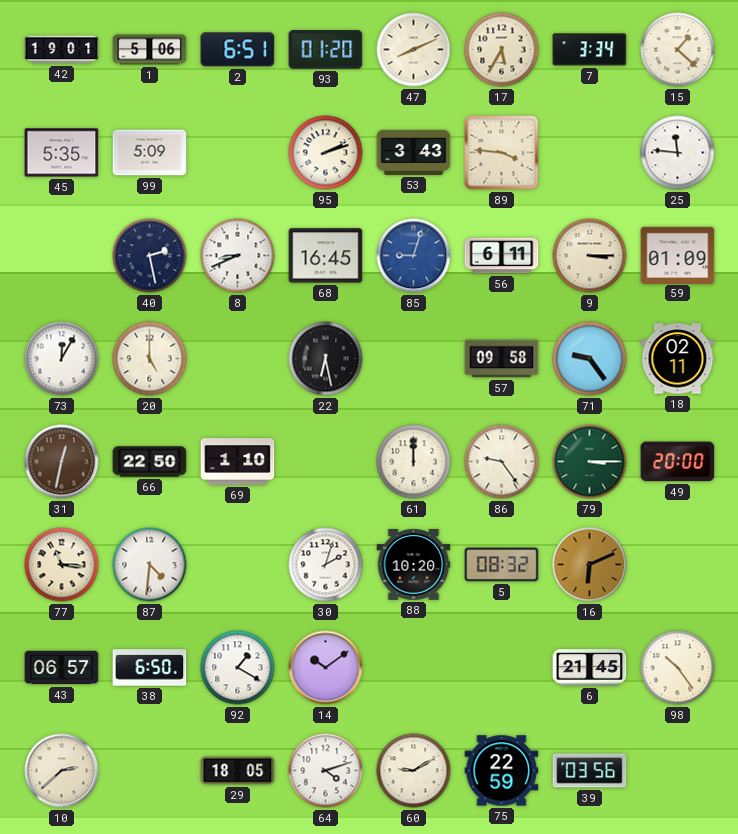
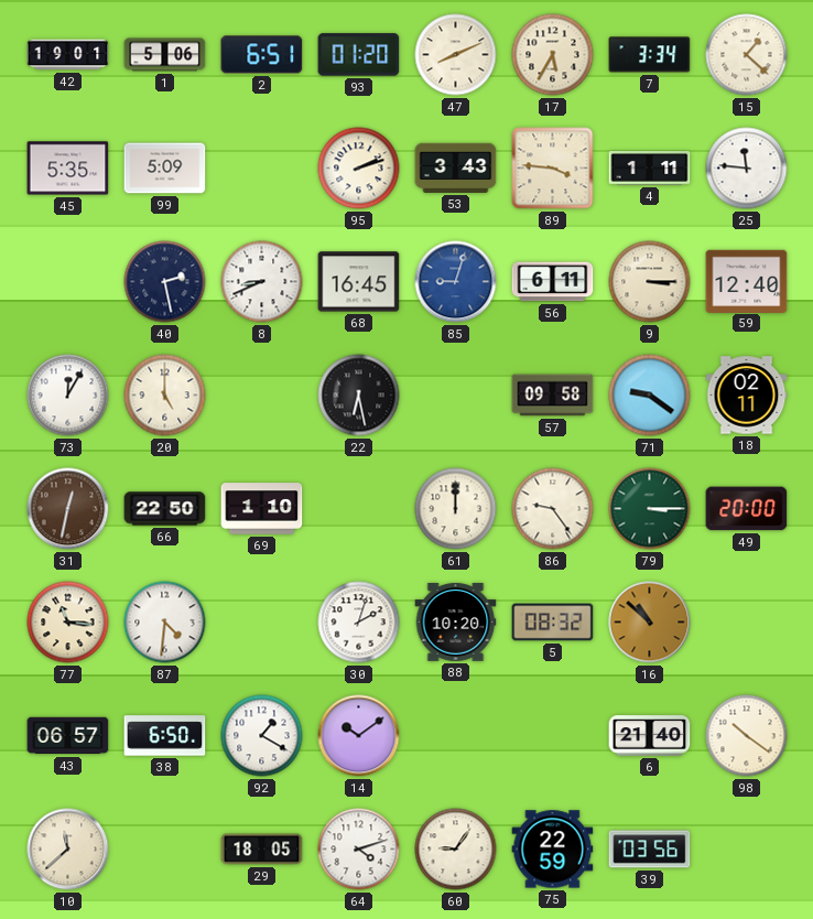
4: none -> 1:11
59: 01:09 -> 12:40
71: 9:24 -> 9:21
16: 6:11 -> 10:52
6: 21:45 -> 21:40
98: 10:24 -> 10:21
10: 2:38 -> 11:38
60: 9:10 -> 9:06
